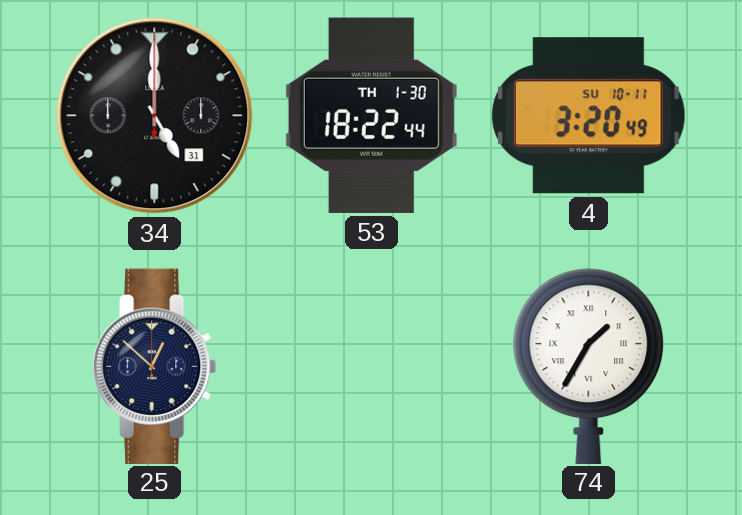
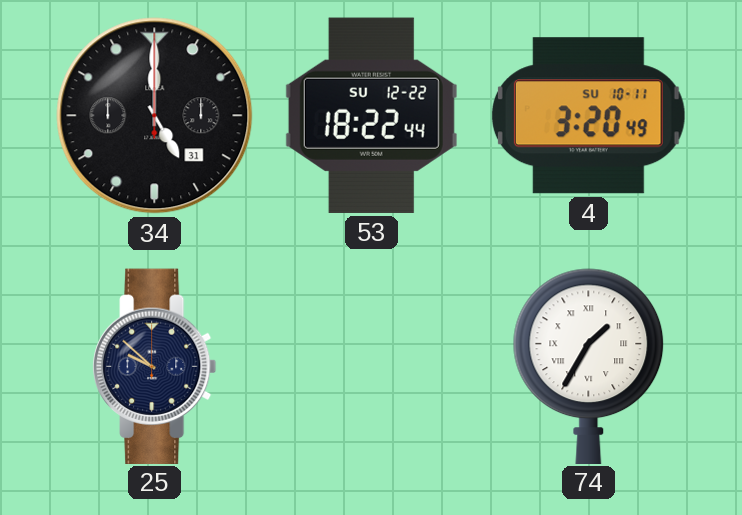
53 date: TH 1-30 -> SU 12-22
25: 12:52 -> 9:52
